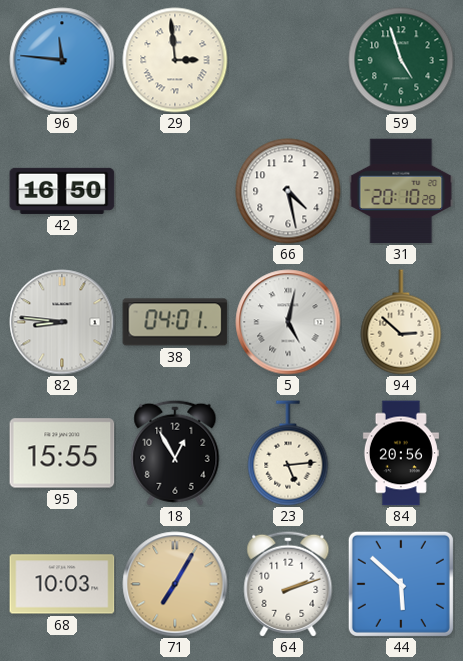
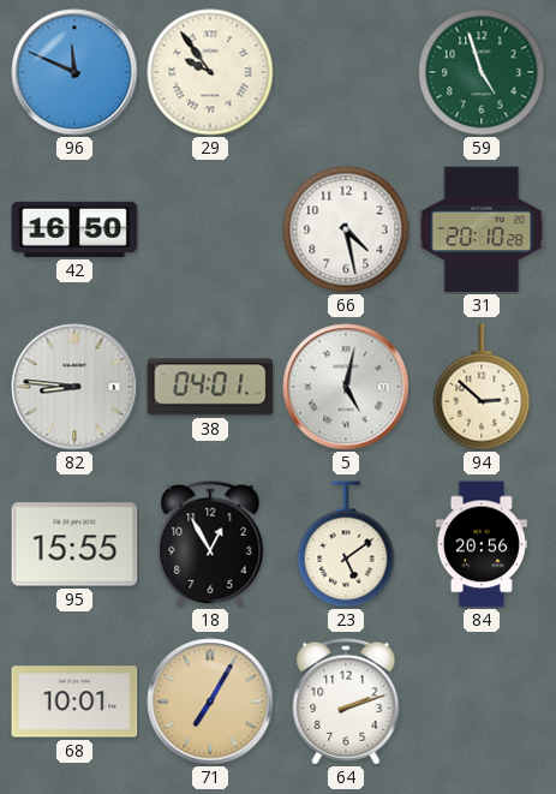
96: 11:46 -> 11:49
29: 2:59 -> 9:54
23: 5:14 -> 5:09
68: 10:03 -> 10:01
44: 5:52 -> none
